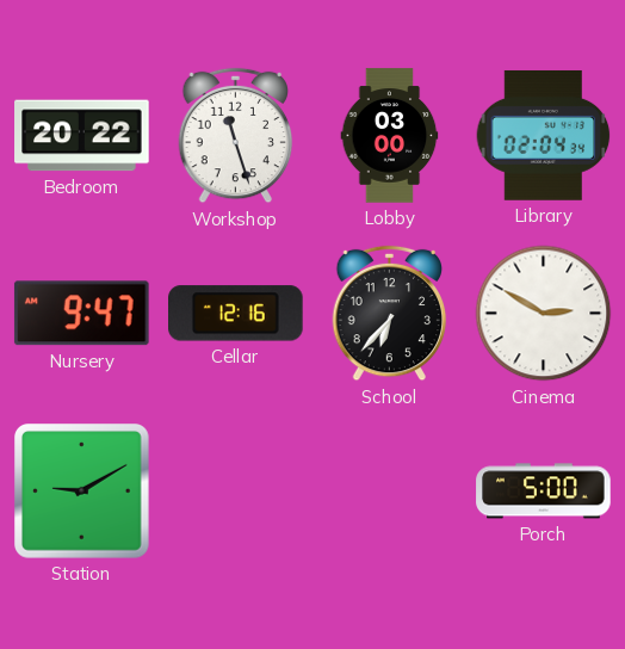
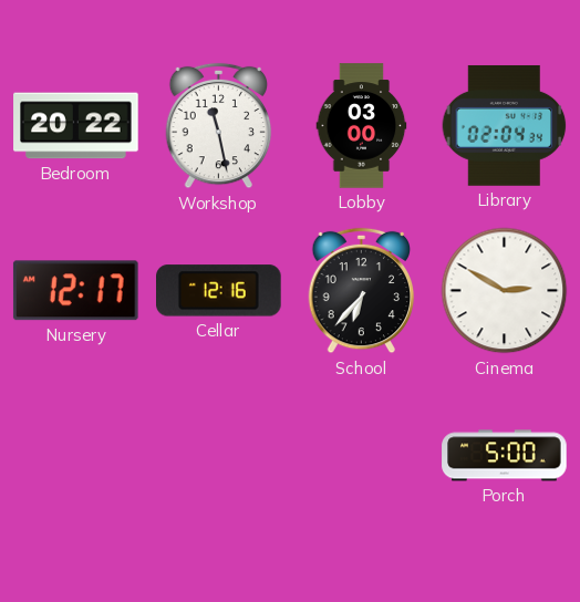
Workshop: 11:27 -> 11:28
Nursery: 9:47 -> 12:17
Station: 9:10 -> none
